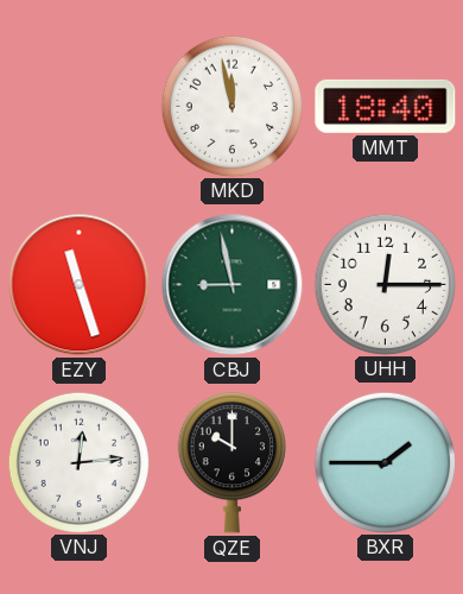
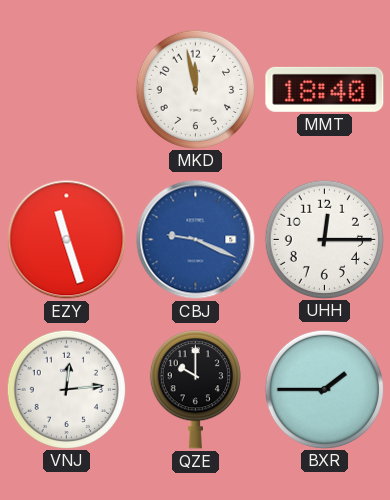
CBJ: 8:58 -> 9:19
CBJ dial: green -> blue
